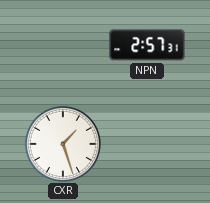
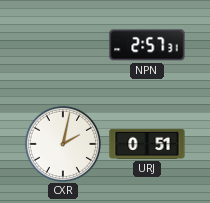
CXR: 1:27 -> 2:02
URJ: none -> 0:51
